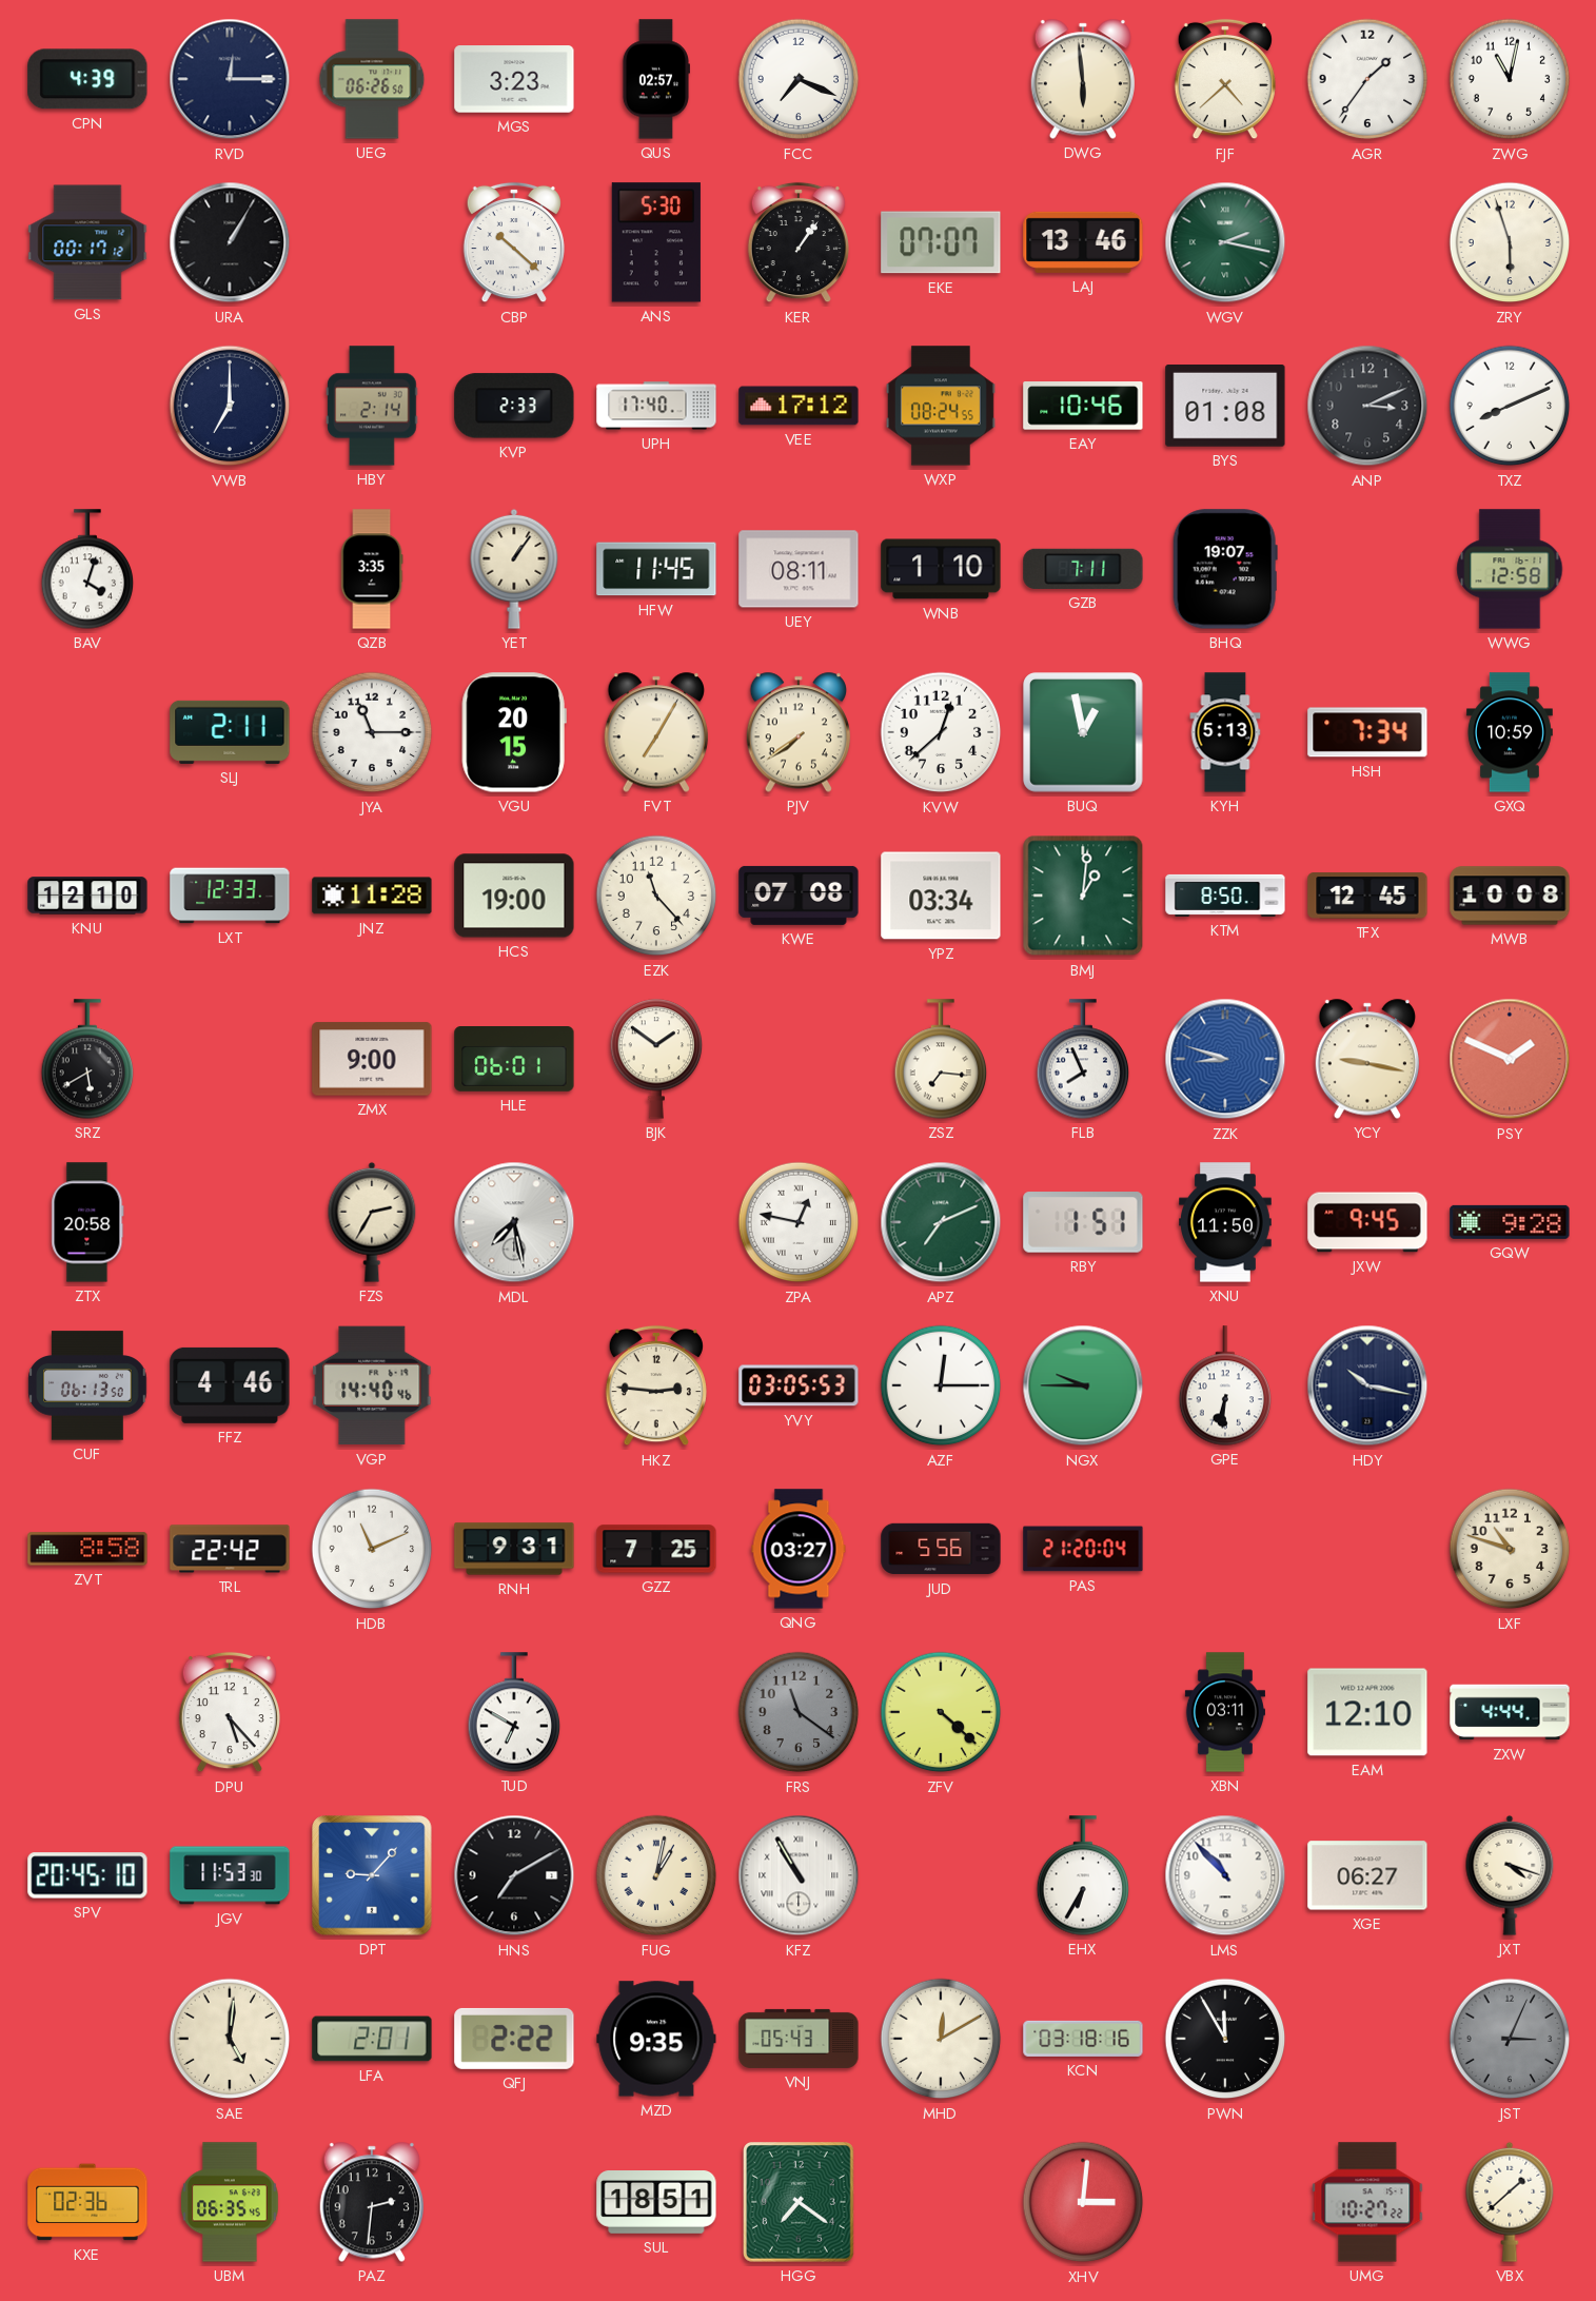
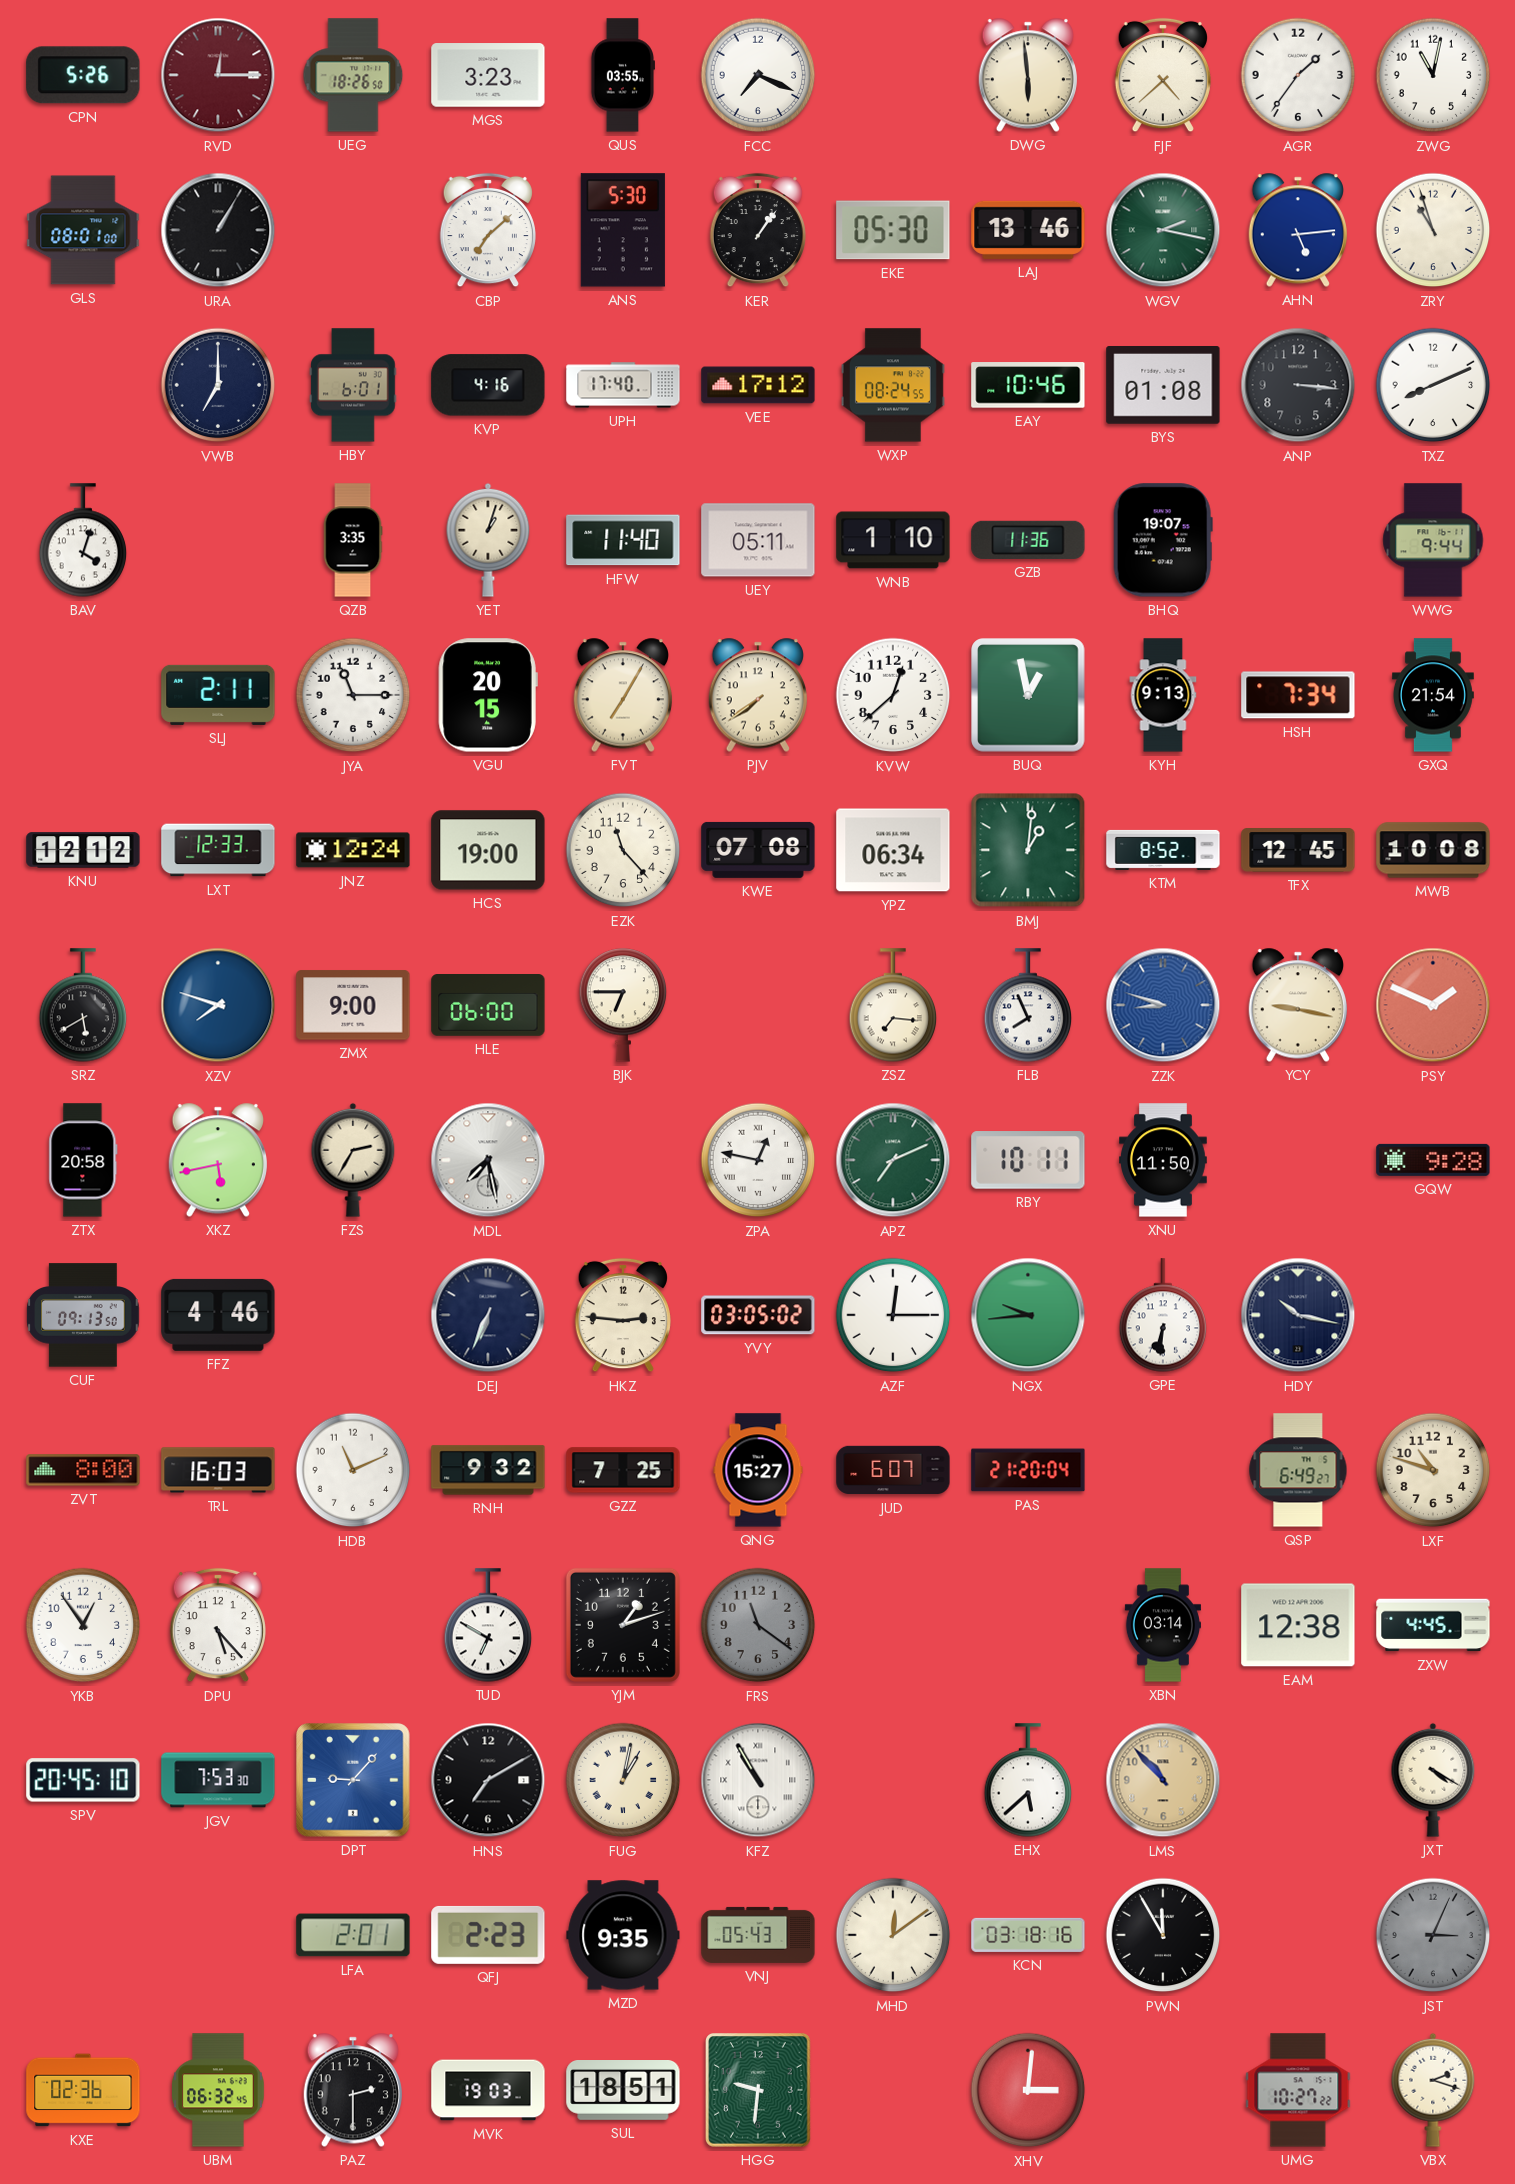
CPN: 4:39 -> 5:26
RVD dial: navy -> burgundy
UEG: 06:26 -> 18:26
QUS: 02:57 -> 03:55
GLS: 00:17 -> 08:01
CBP: 10:22 -> 7:08
EKE: 07:07 -> 05:30
AHN: none -> 5:14
ZRY: 5:57 -> 10:57
HBY: 2:14 -> 6:01
KVP: 2:33 -> 4:16
ANP: 3:11 -> 3:16
YET: 1:06 -> 1:03
HFW: 11:45 -> 11:40
UEY: 08:11 -> 05:11
GZB: 7:11 -> 11:36
WWG: 12:58 -> 9:44
KYH: 5:13 -> 9:13
GXQ: 10:59 -> 21:54
KNU: 12:10 -> 12:12
JNZ: 11:28 -> 12:24
YPZ: 03:34 -> 06:34
KTM: 8:50 -> 8:52
XZV: none -> 7:48
HLE: 06:01 -> 06:00
BJK: 1:51 -> 6:45
XKZ: none -> 5:43
RBY: 1:51 -> 10:11
JXW: 9:45 -> none
CUF: 06:13 -> 09:13
VGP: 14:40 -> none
DEJ: none -> 6:34
YVY: 03:05:53 -> 03:05:02
NGX: 9:45 -> 9:44
ZVT: 8:58 -> 8:00
TRL: 22:42 -> 16:03
RNH: 9:31 -> 9:32
QNG: 03:27 -> 15:27
JUD: 5:56 -> 6:07
QSP: none -> 6:49
YKB: none -> 12:54
YJM: none -> 1:12
ZFV: 4:22 -> none
XBN: 03:11 -> 03:14
EAM: 12:10 -> 12:38
ZXW: 4:44 -> 4:45
JGV: 11:53 -> 7:53
EHX: 6:35 -> 5:38
LMS dial: white -> champagne
XGE: 06:27 -> none
JXT: 4:18 -> 4:20
SAE: 5:01 -> none
QFJ: 2:22 -> 2:23
MHD: 12:10 -> 12:09
UBM: 06:35 -> 06:32
PAZ: 2:31 -> 2:30
MVK: none -> 19:03
HGG: 7:21 -> 9:31
VBX: 1:38 -> 2:18
